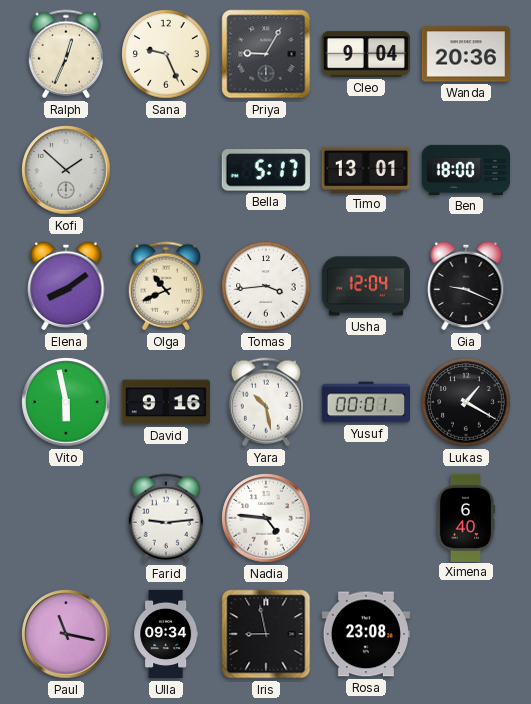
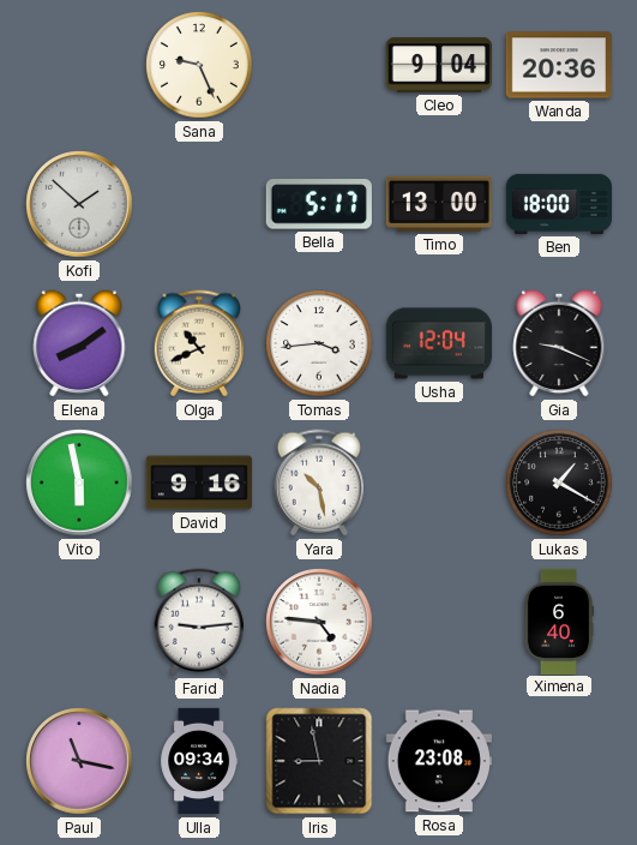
Ralph: 12:34 -> none
Priya: 9:05 -> none
Timo: 13:01 -> 13:00
Yusuf: 00:01 -> none
